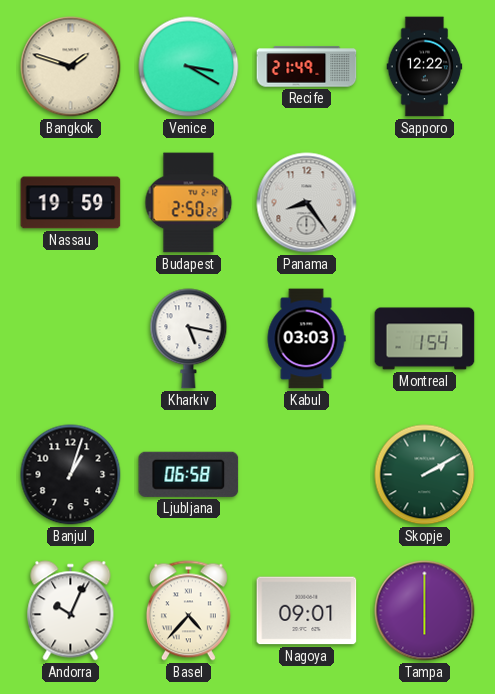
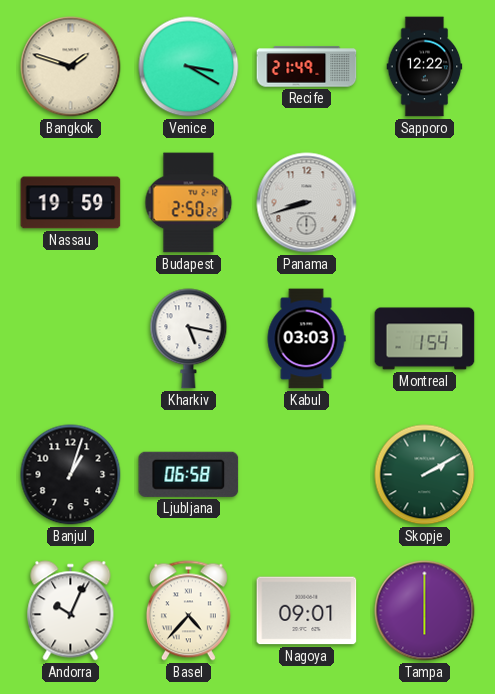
Panama: 8:24 -> 8:42
